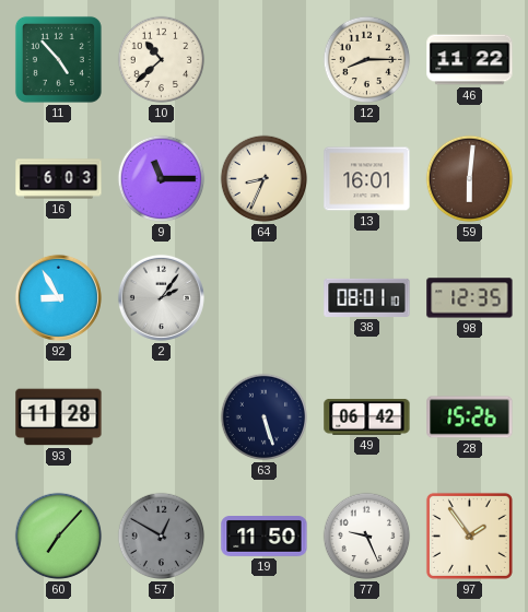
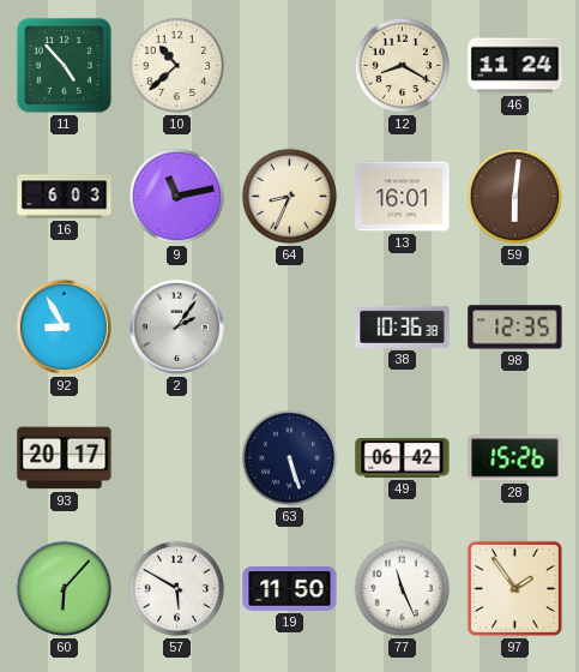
12: 8:15 -> 8:20
46: 11:22 -> 11:24
9: 11:15 -> 11:13
38: 08:01 -> 10:36
93: 11:28 -> 20:17
60: 7:07 -> 6:07
57: 12:50 -> 5:50
57 dial: grey -> white
77: 9:26 -> 11:26
